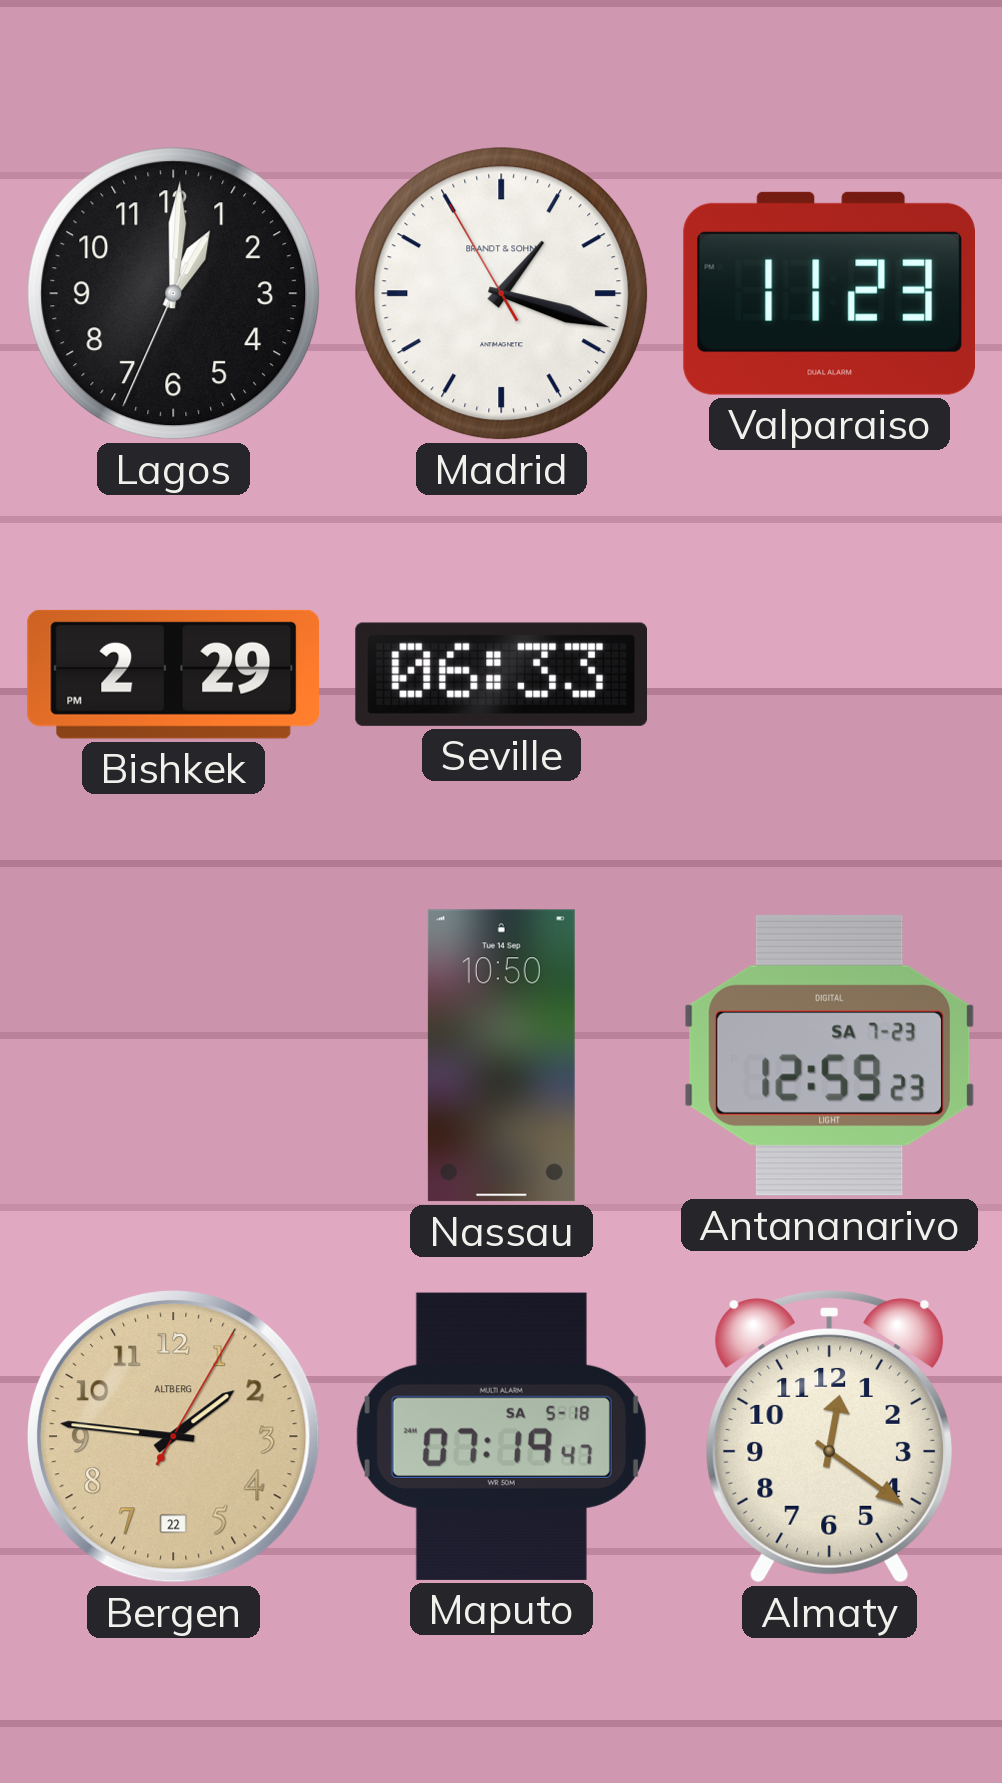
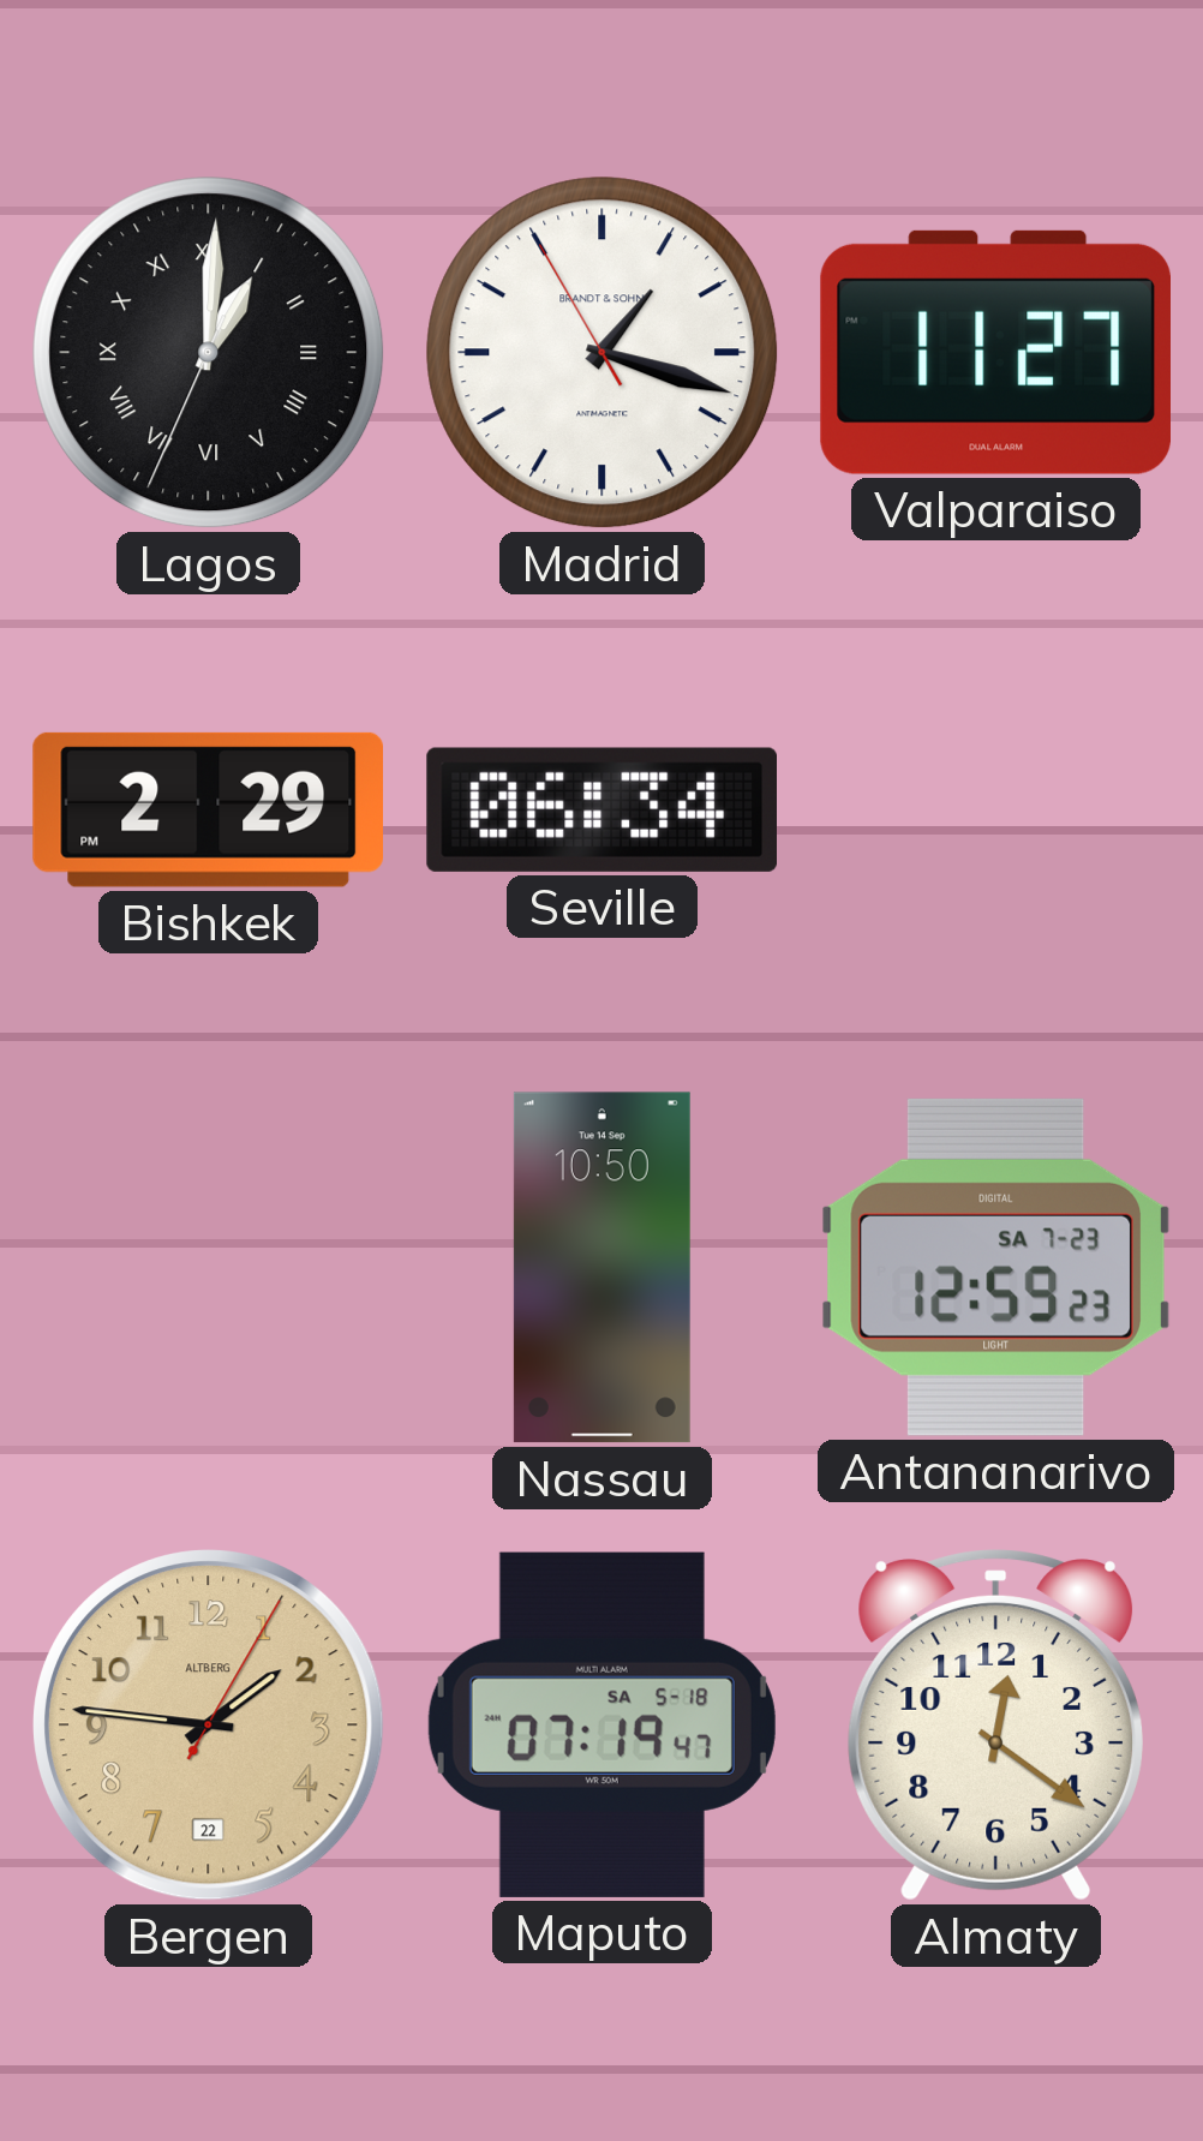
Lagos numerals: Arabic -> Roman
Valparaiso: 11:23 -> 11:27
Seville: 06:33 -> 06:34
